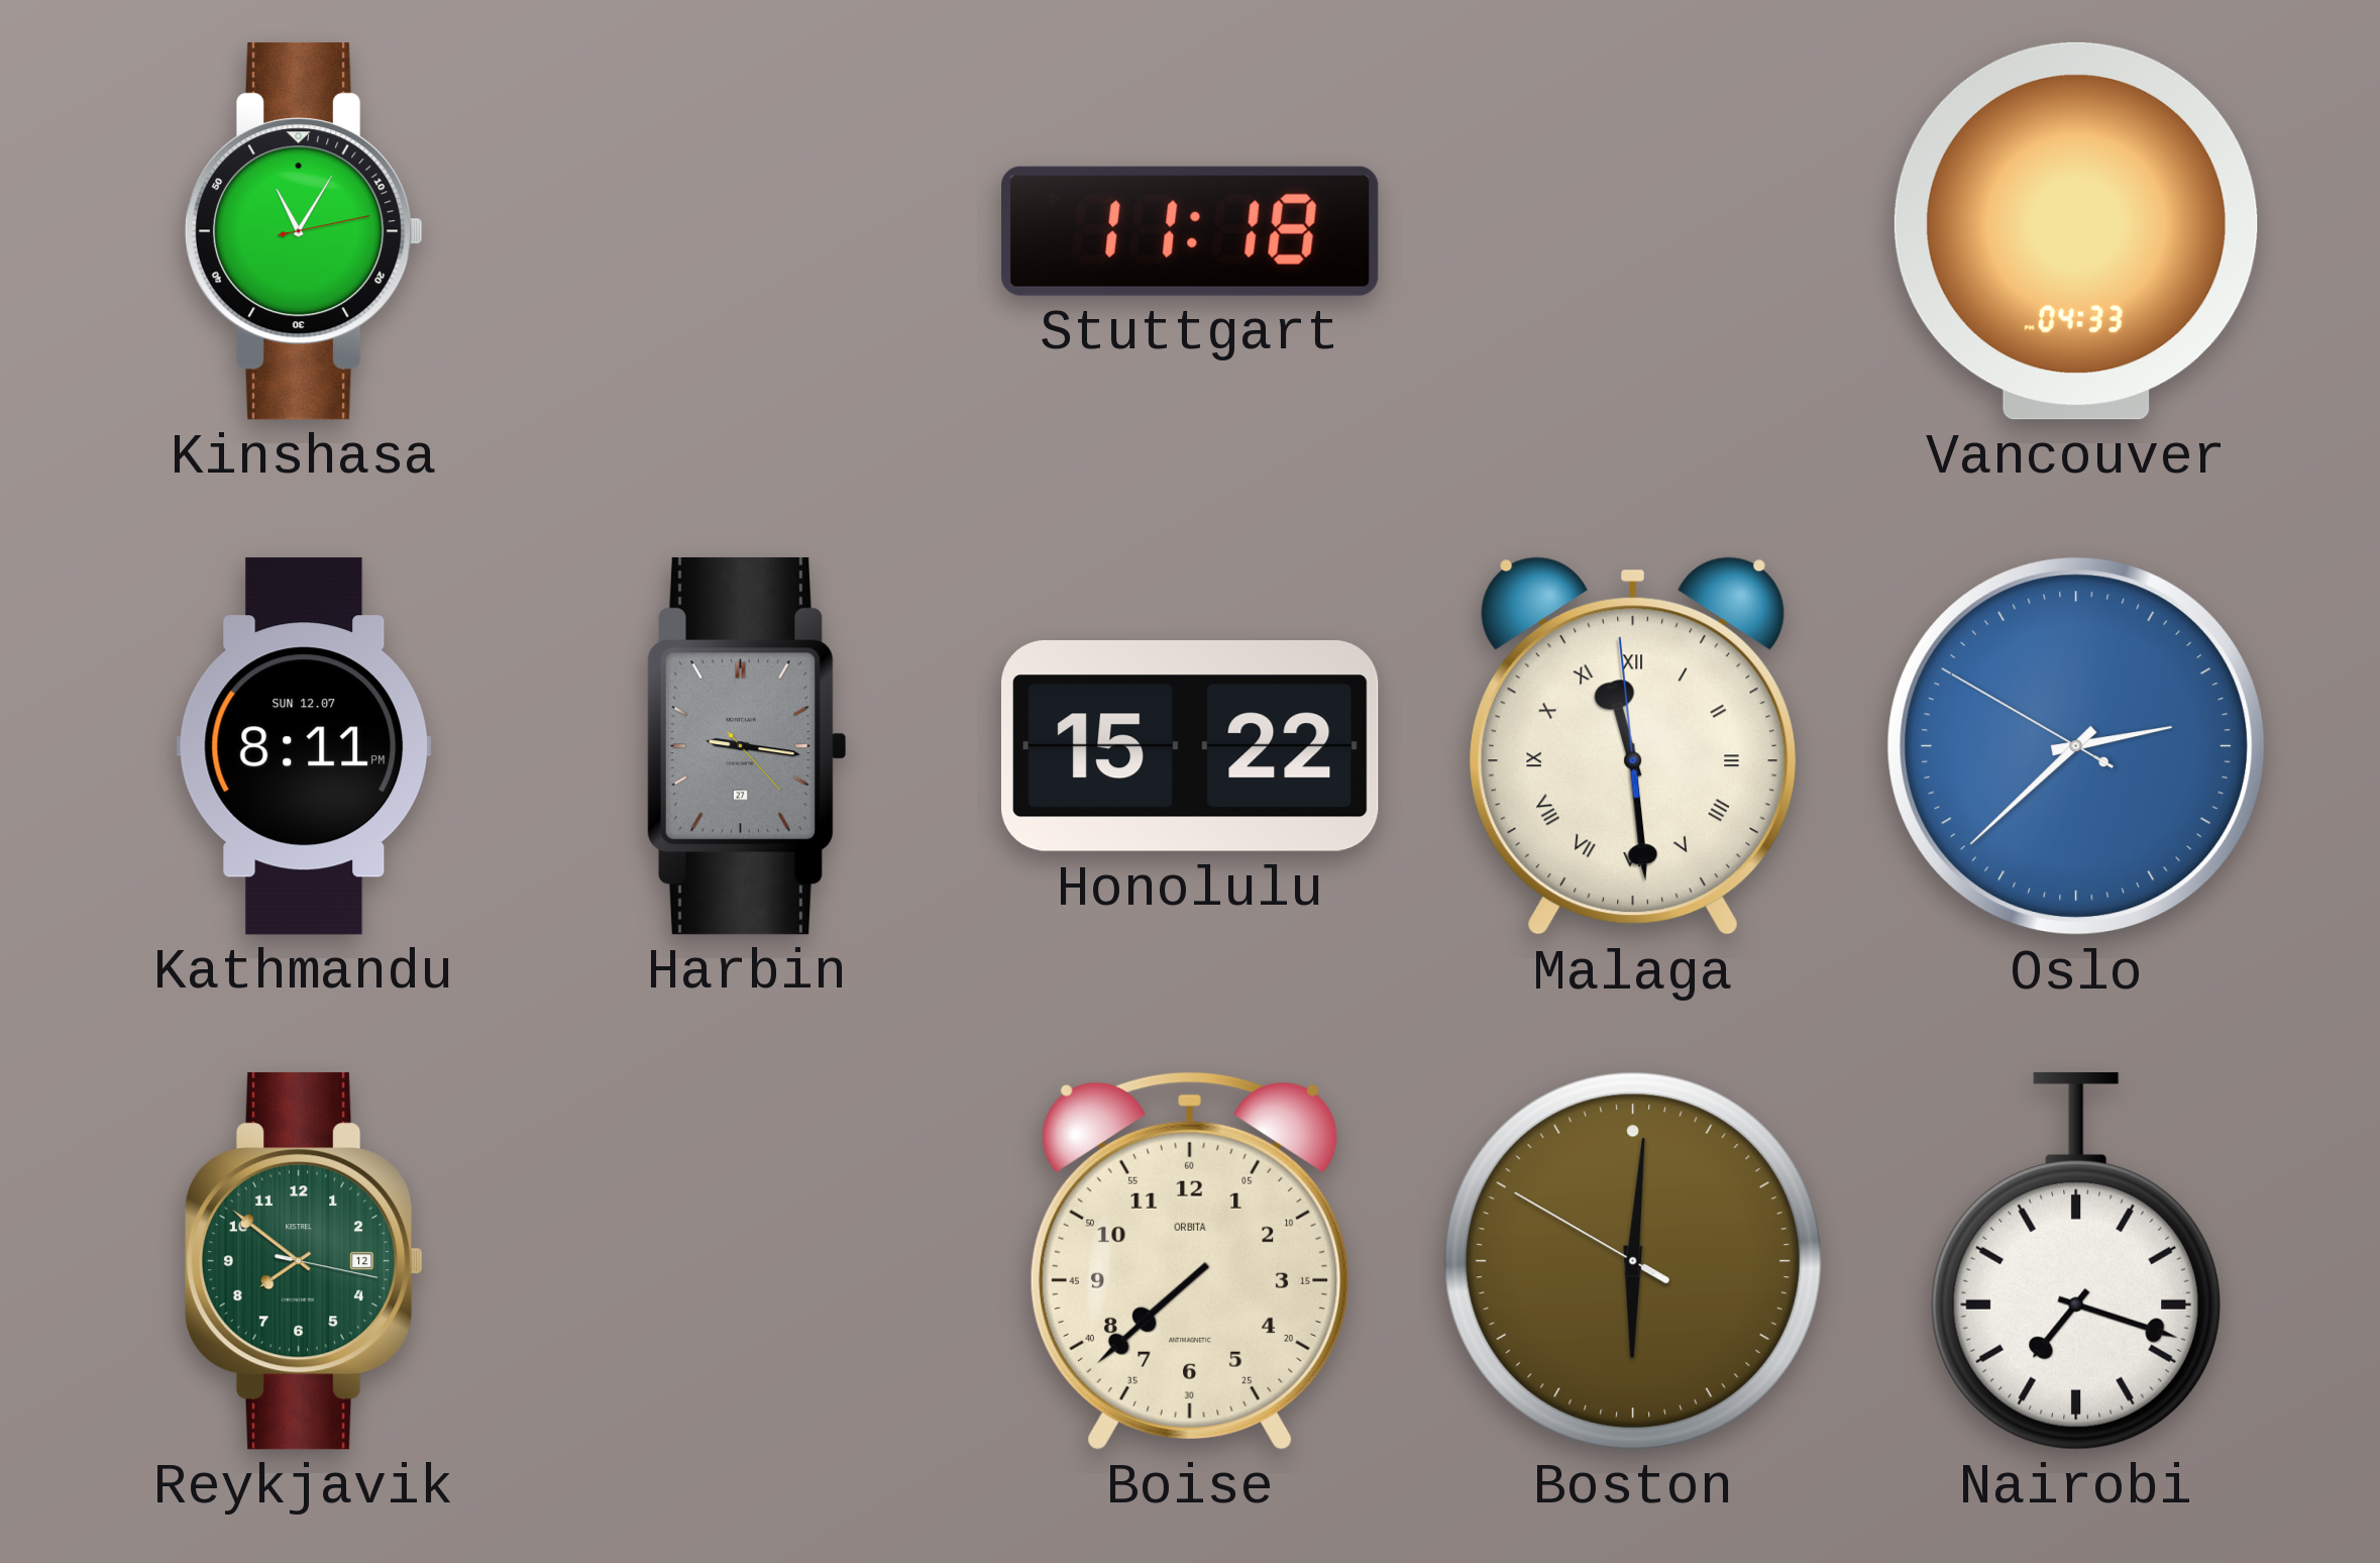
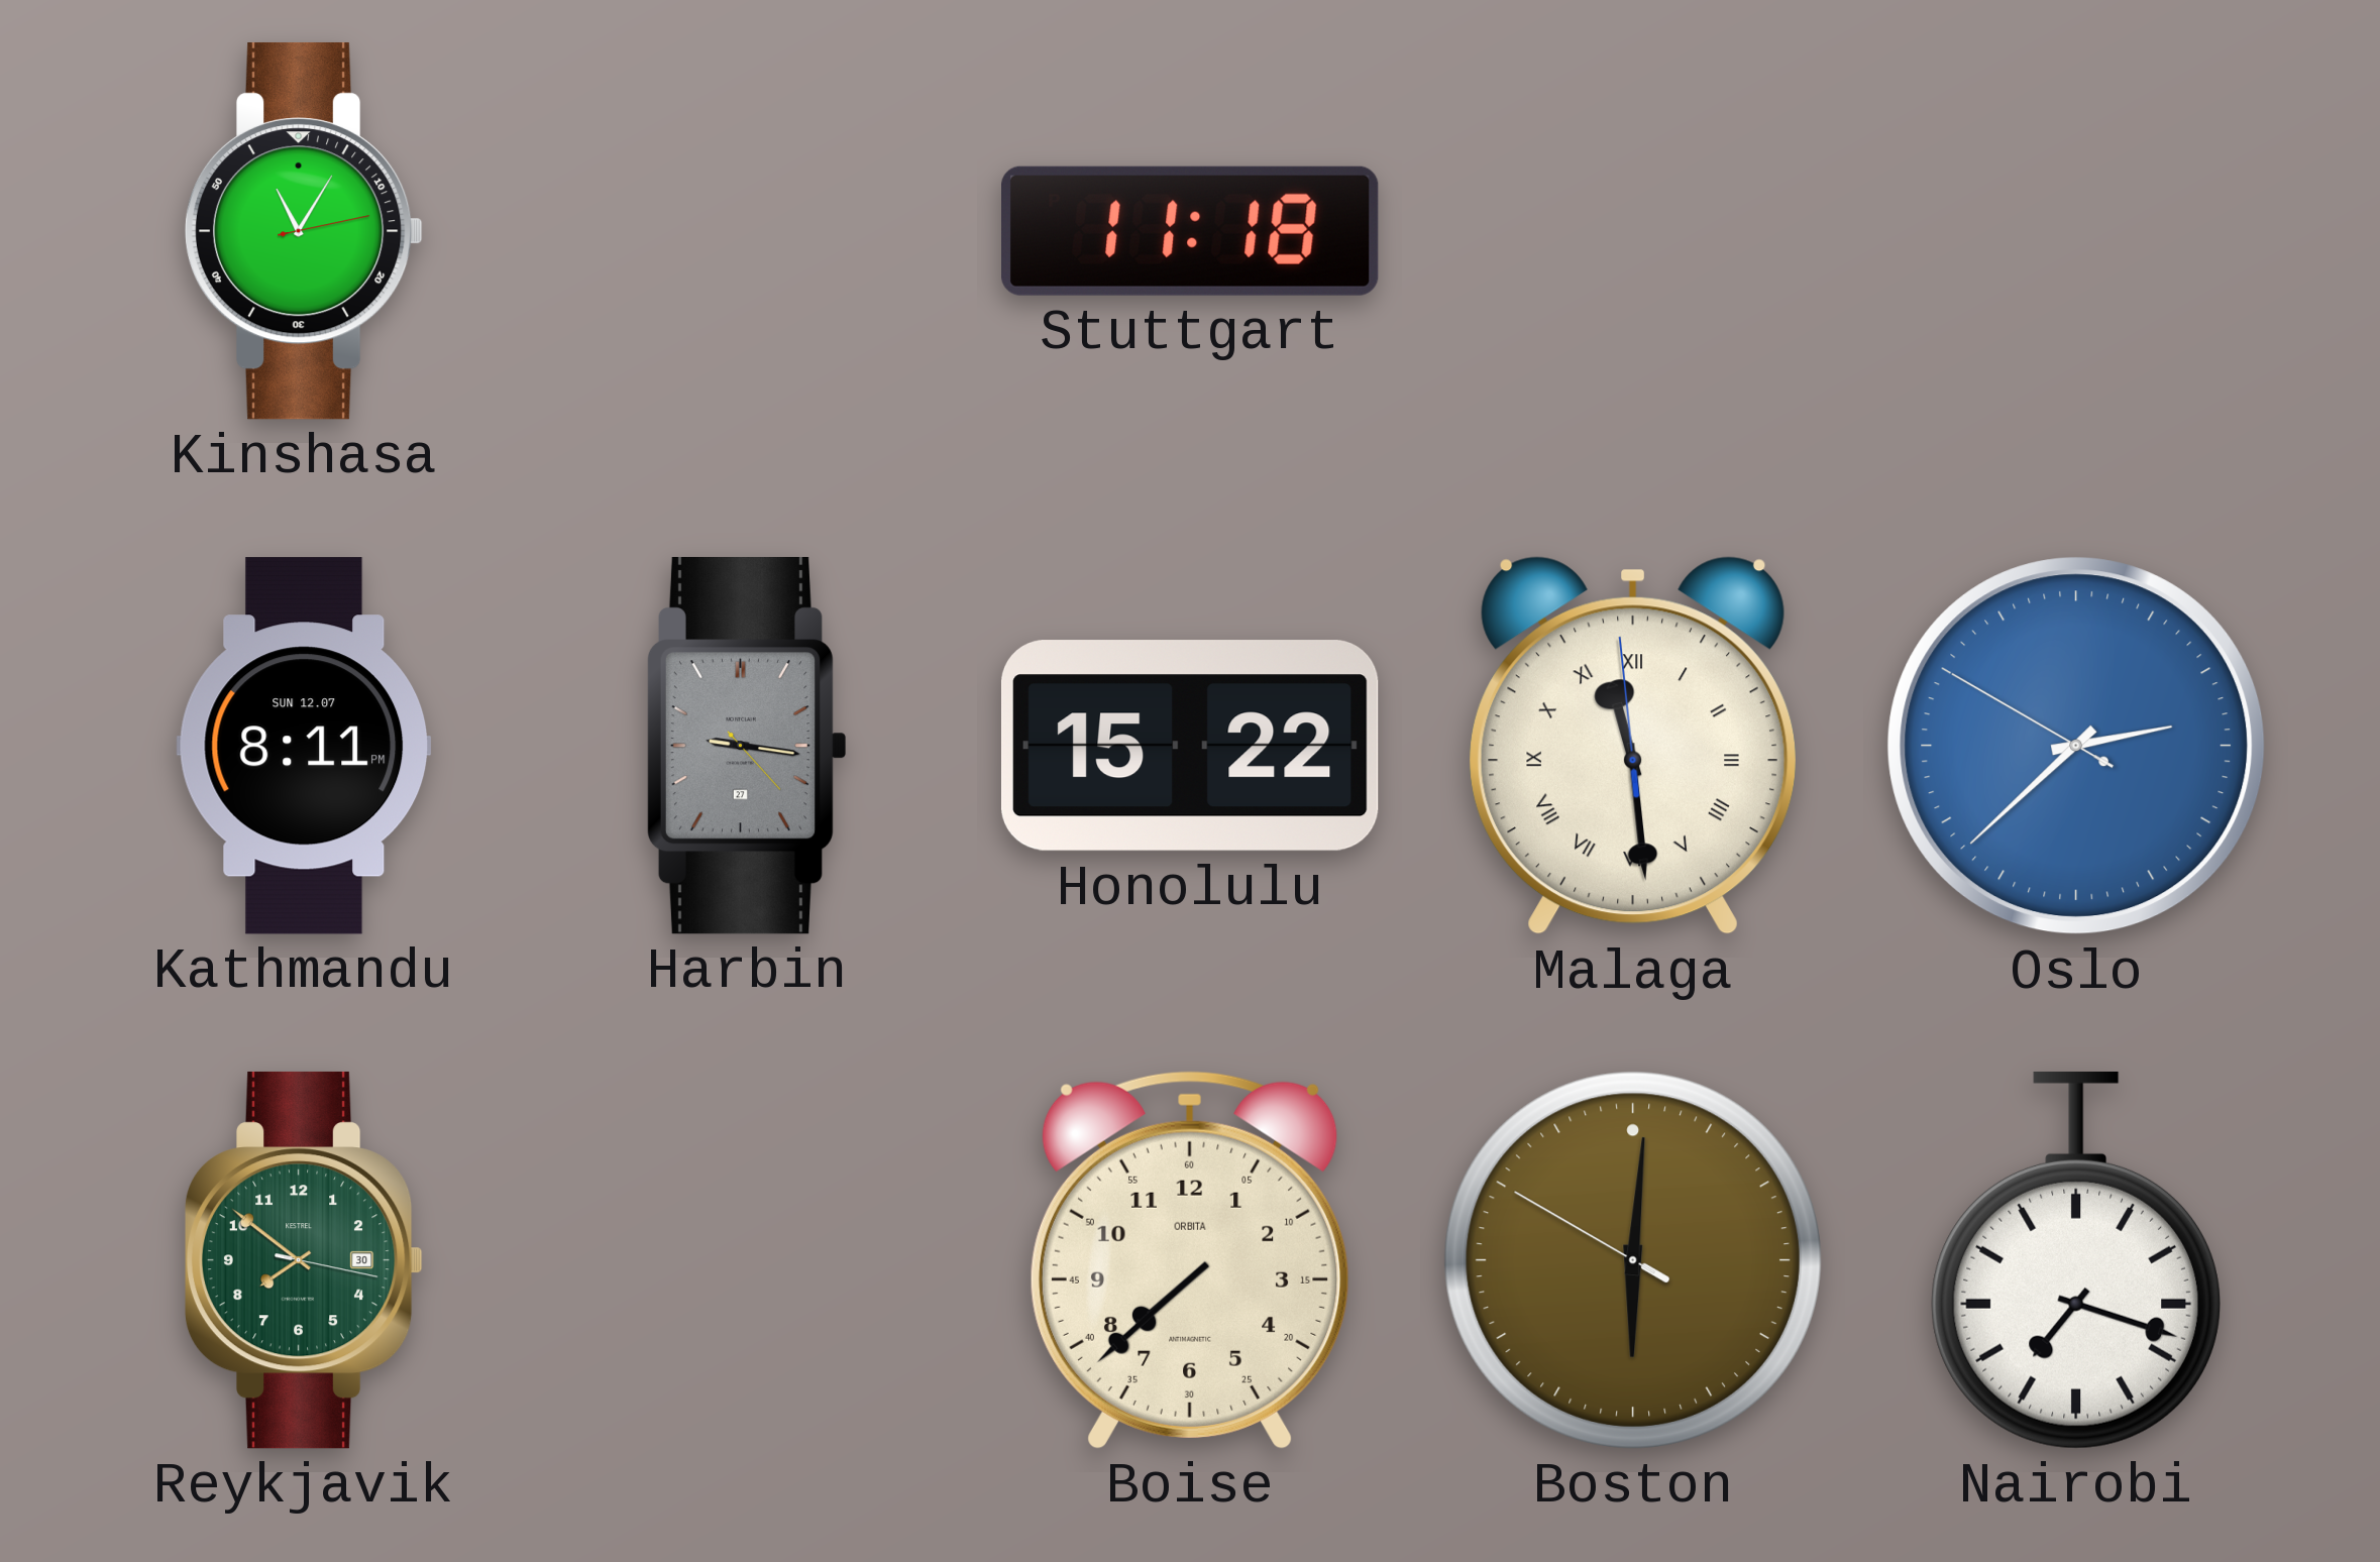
Vancouver: 04:33 -> none
Reykjavik date: 12 -> 30
